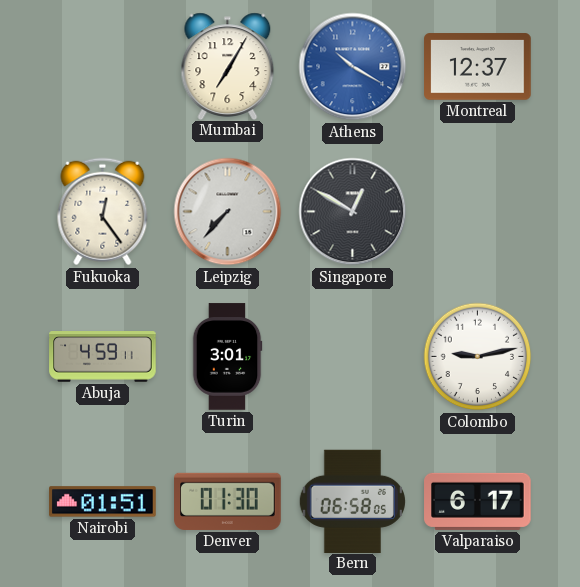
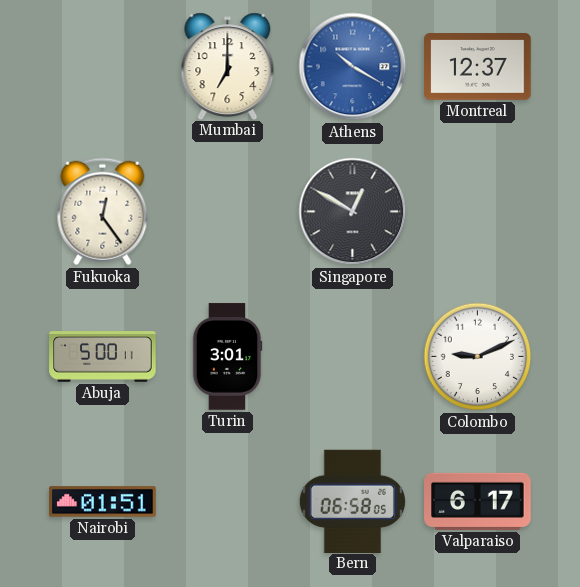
Mumbai: 7:05 -> 7:00
Leipzig: 7:37 -> none
Abuja: 4:59 -> 5:00
Colombo: 9:13 -> 9:11
Denver: 01:30 -> none
